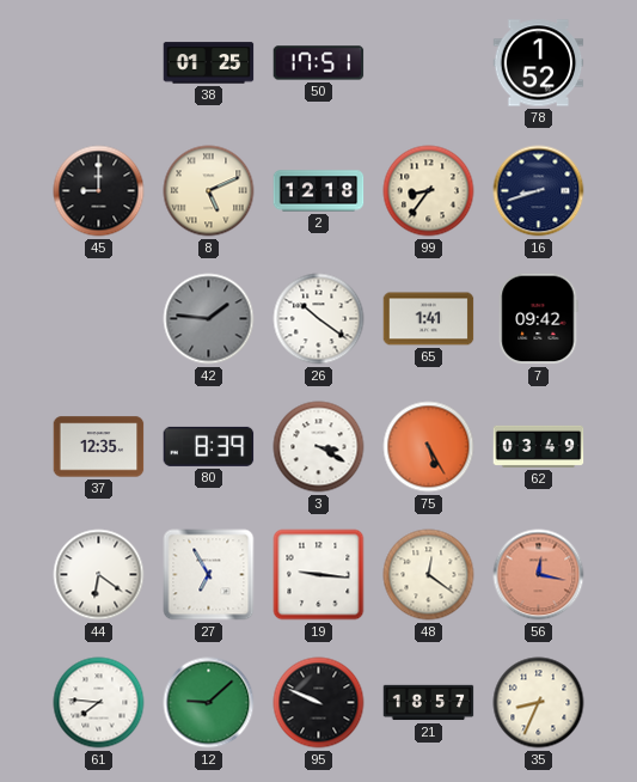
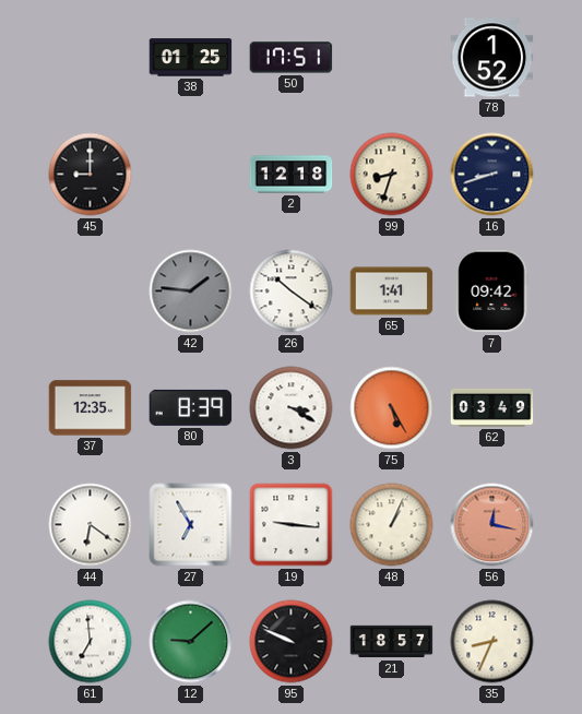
8: 5:11 -> none
99: 8:36 -> 8:33
48: 12:21 -> 1:04
61: 7:46 -> 6:59
